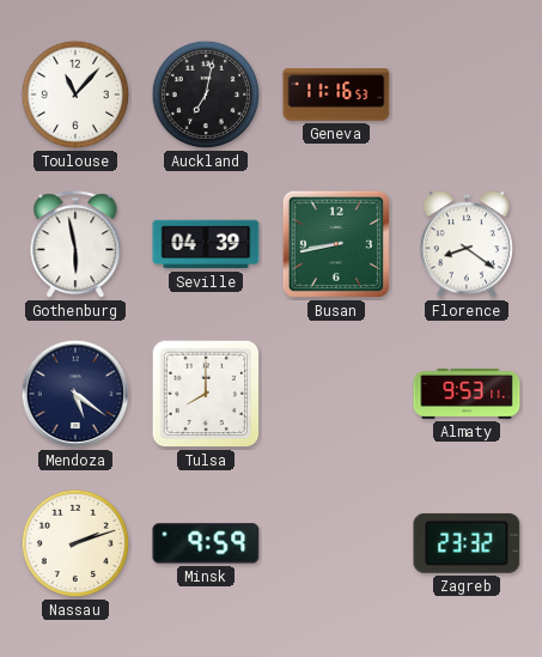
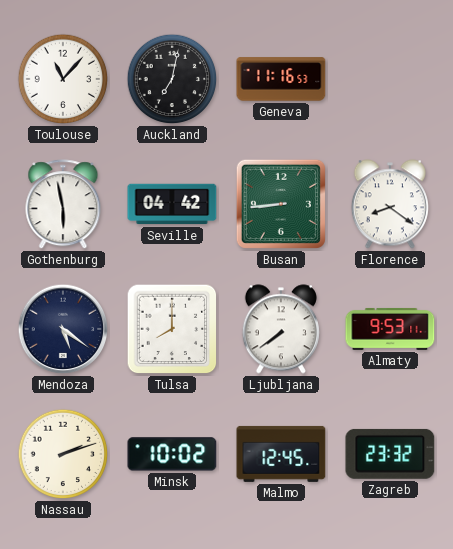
Seville: 04:39 -> 04:42
Busan: 8:43 -> 8:44
Ljubljana: none -> 7:39
Minsk: 9:59 -> 10:02
Malmo: none -> 12:45
